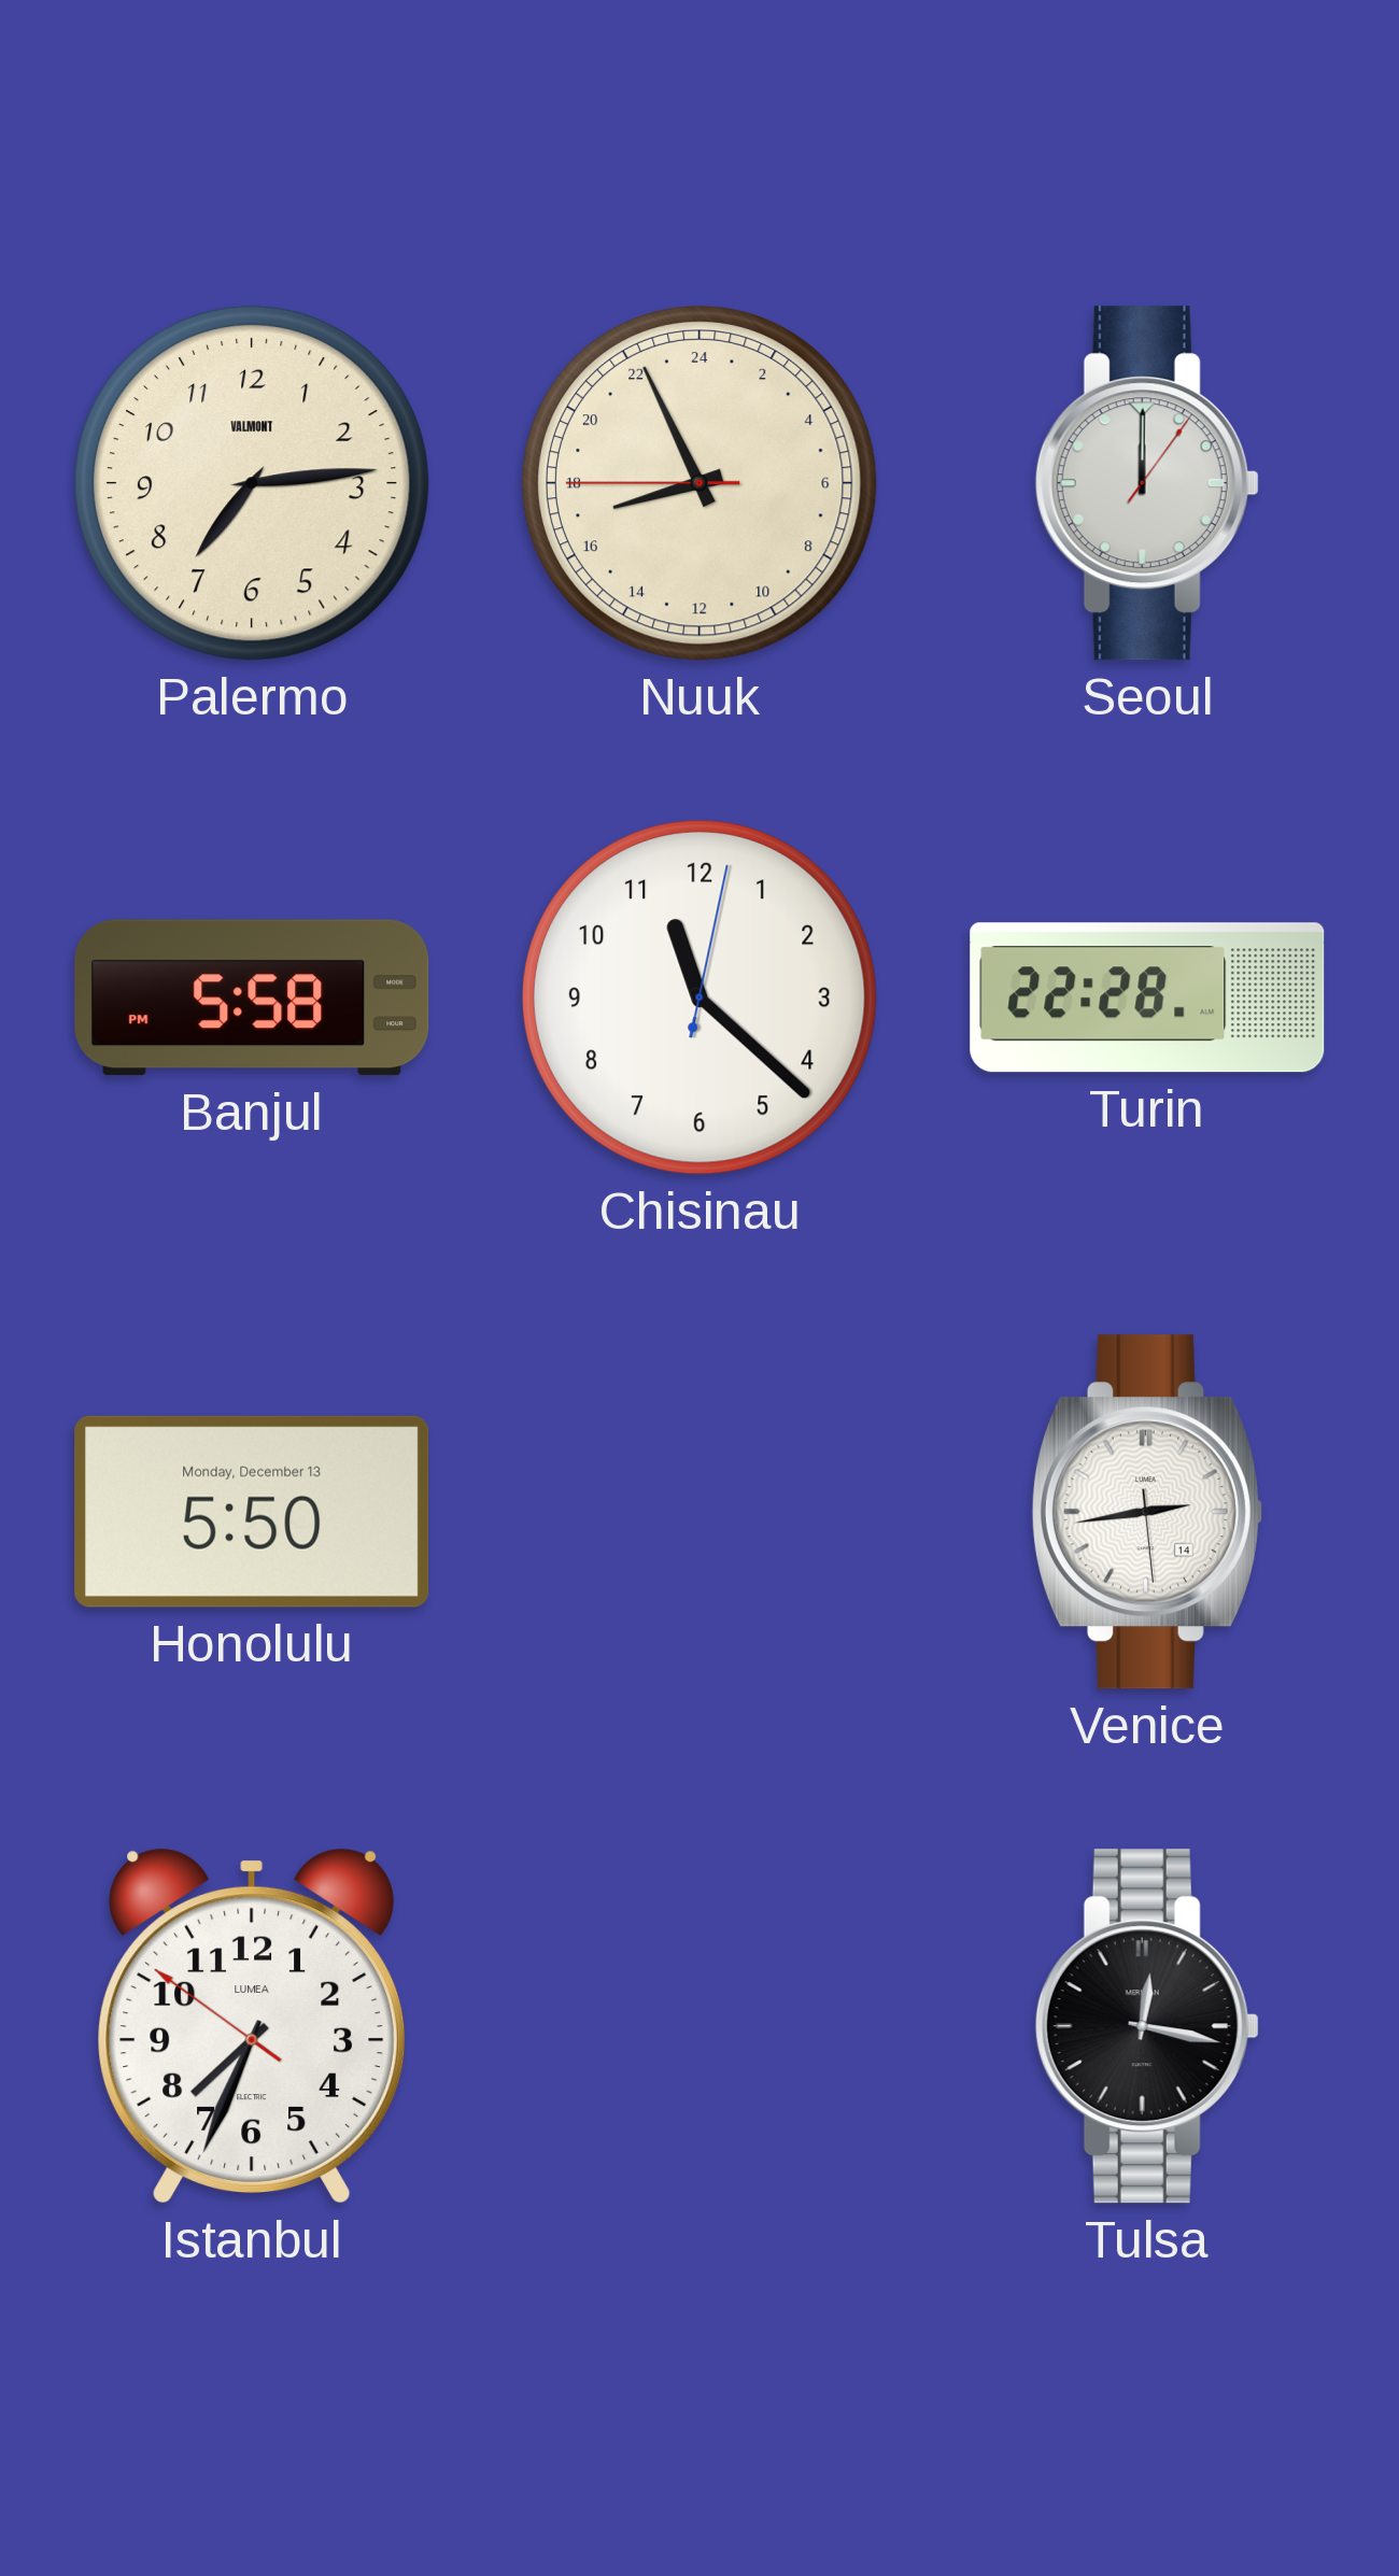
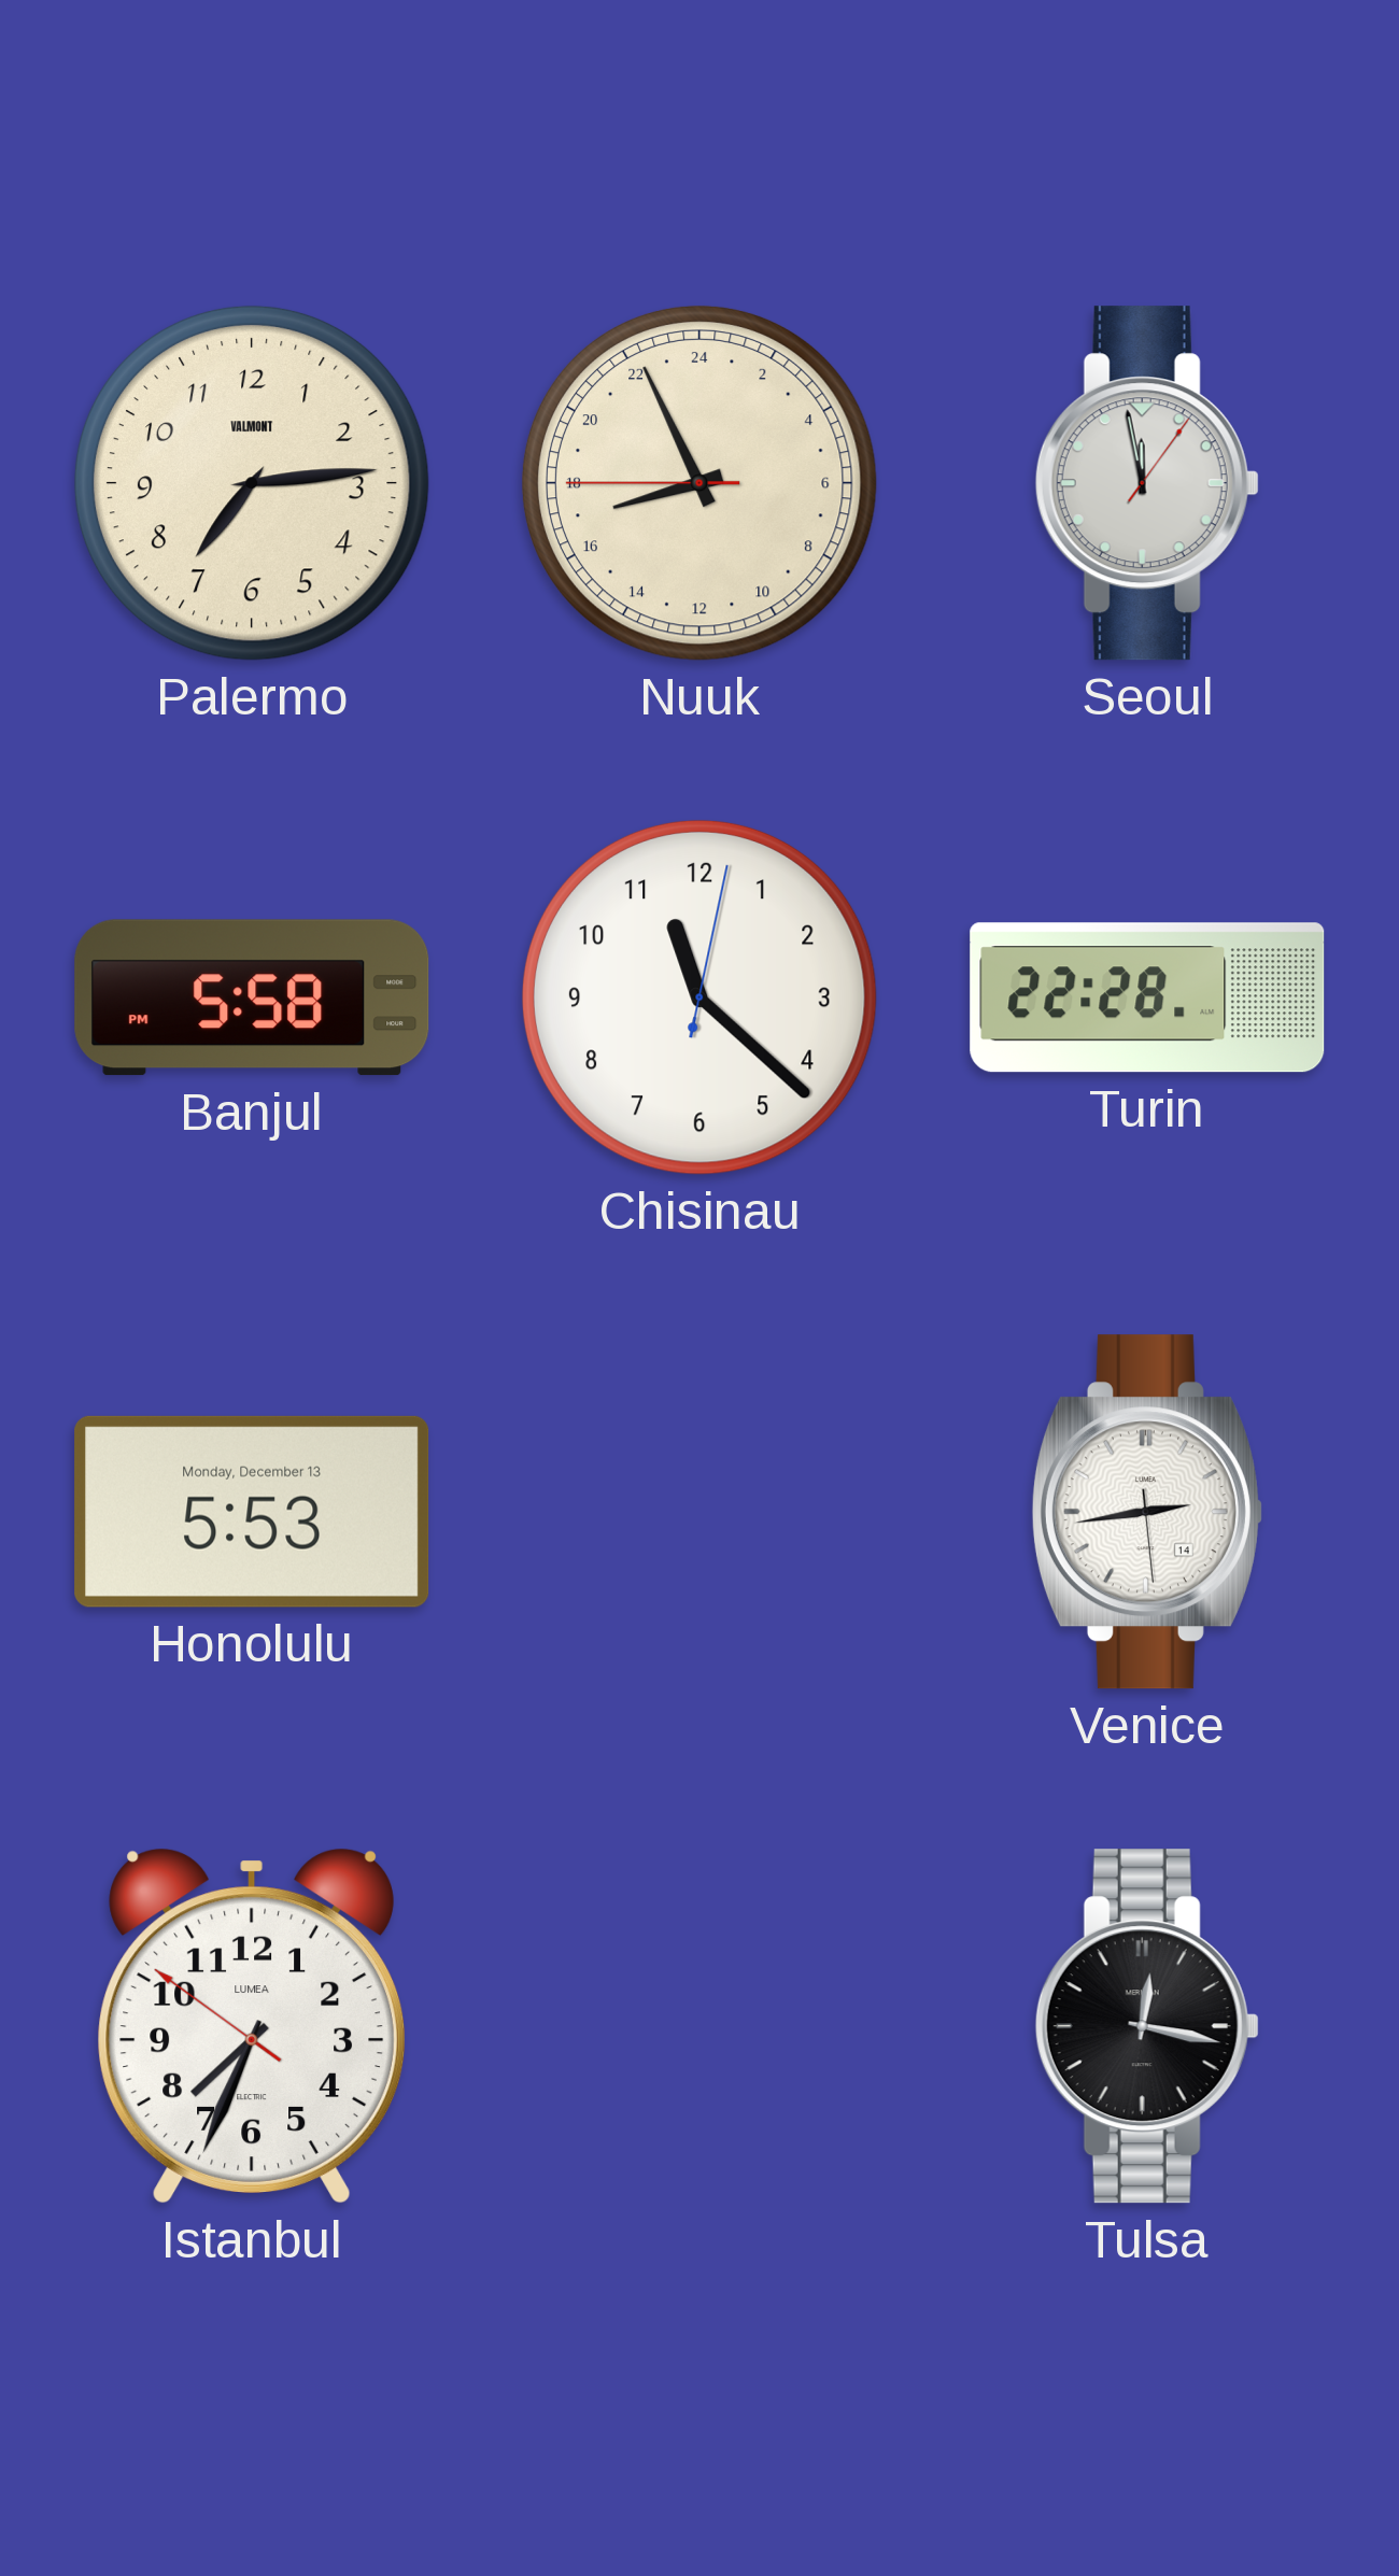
Seoul: 12:00 -> 11:58
Honolulu: 5:50 -> 5:53
